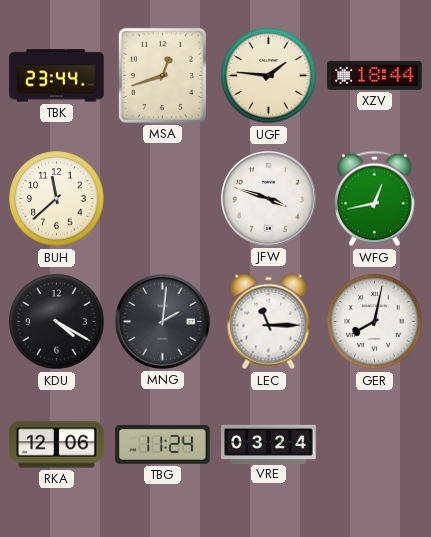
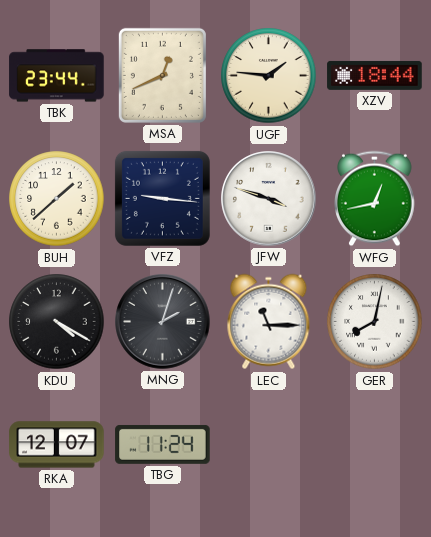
MSA: 12:42 -> 12:41
BUH: 11:38 -> 1:38
VFZ: none -> 9:16
MNG: 2:01 -> 2:03
RKA: 12:06 -> 12:07
VRE: 03:24 -> none
